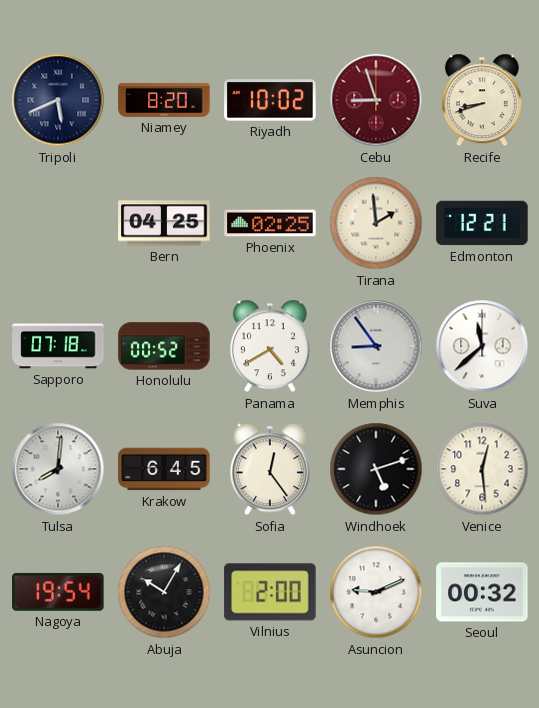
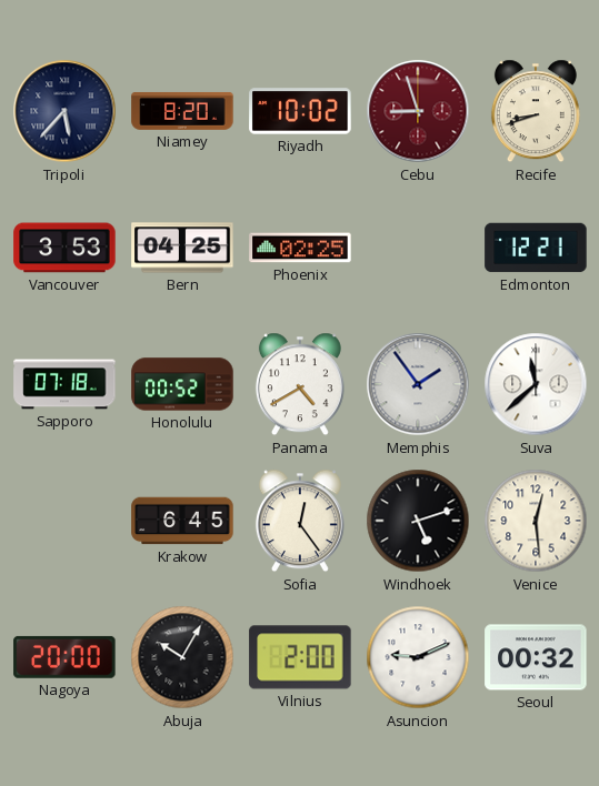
Tripoli: 5:41 -> 5:37
Vancouver: none -> 3:53
Tirana: 1:59 -> none
Memphis: 8:54 -> 1:54
Tulsa: 8:01 -> none
Nagoya: 19:54 -> 20:00
